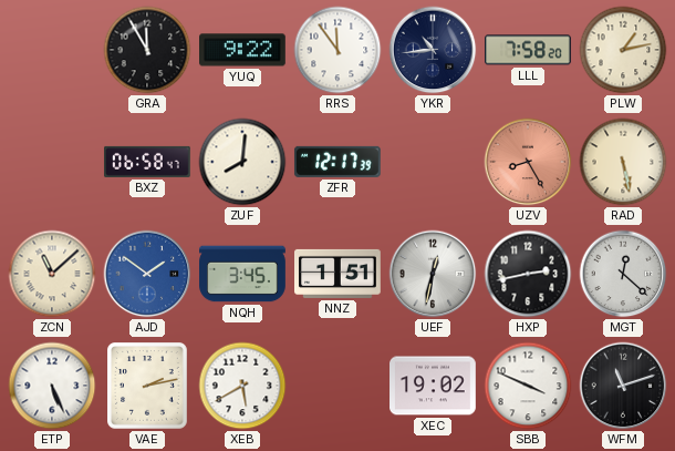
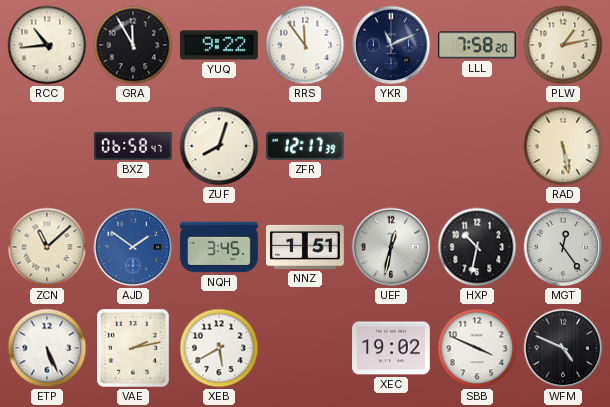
RCC: none -> 10:44
YKR: 10:44 -> 11:11
ZUF: 8:01 -> 8:03
UZV: 8:25 -> none
HXP: 2:43 -> 10:32
MGT: 12:22 -> 12:24
WFM: 11:12 -> 4:49
